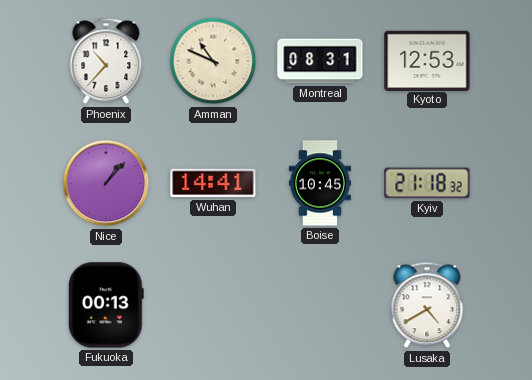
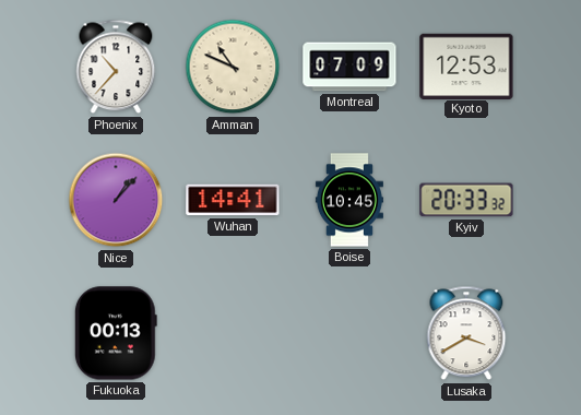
Montreal: 08:31 -> 07:09
Kyiv: 21:18 -> 20:33
Lusaka: 4:40 -> 3:40
